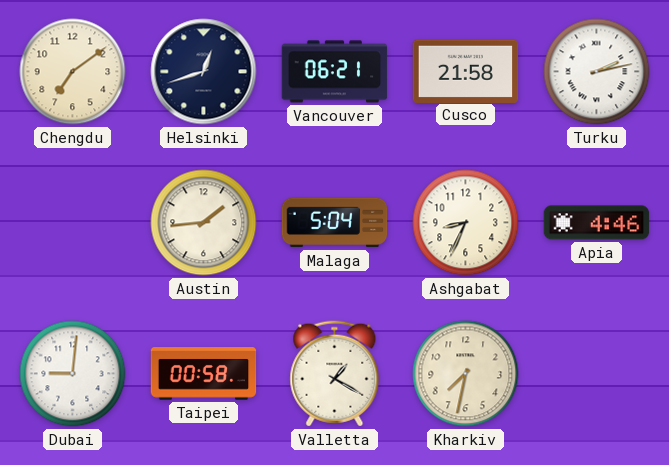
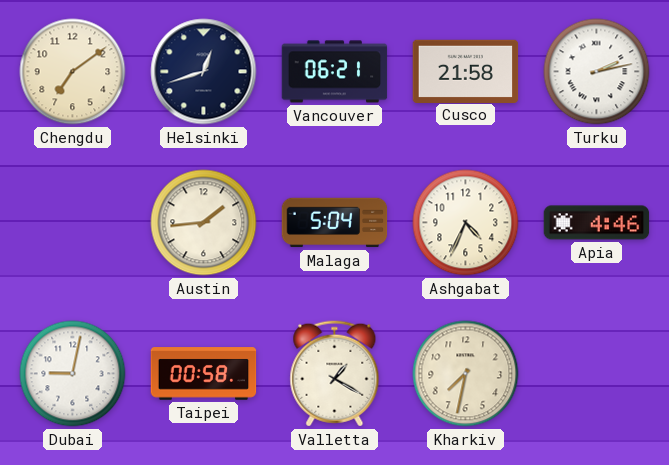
Ashgabat: 8:34 -> 4:34
Dubai: 9:01 -> 9:02
